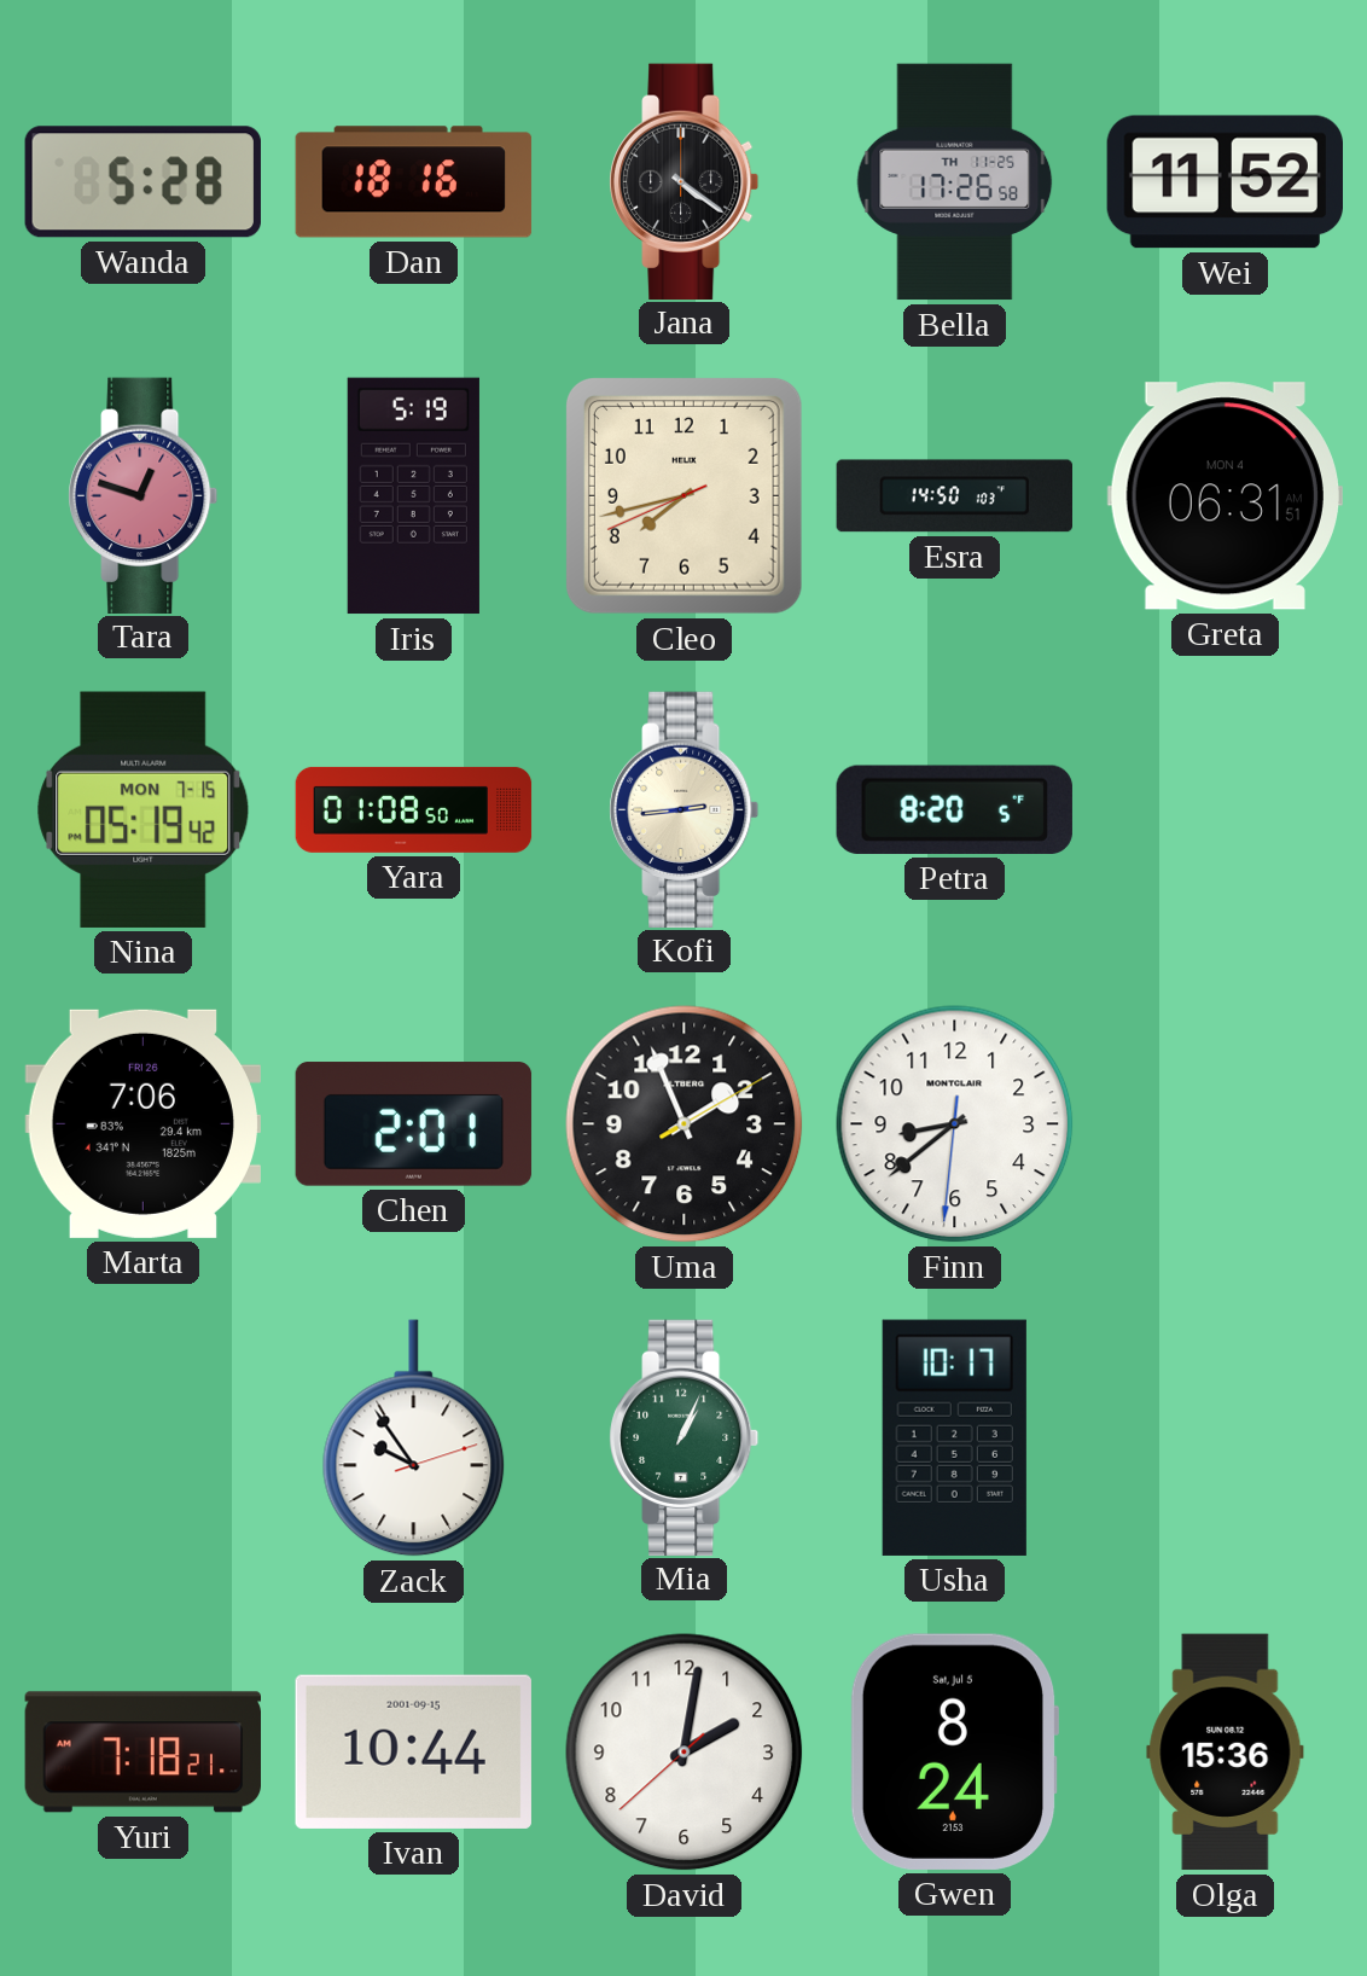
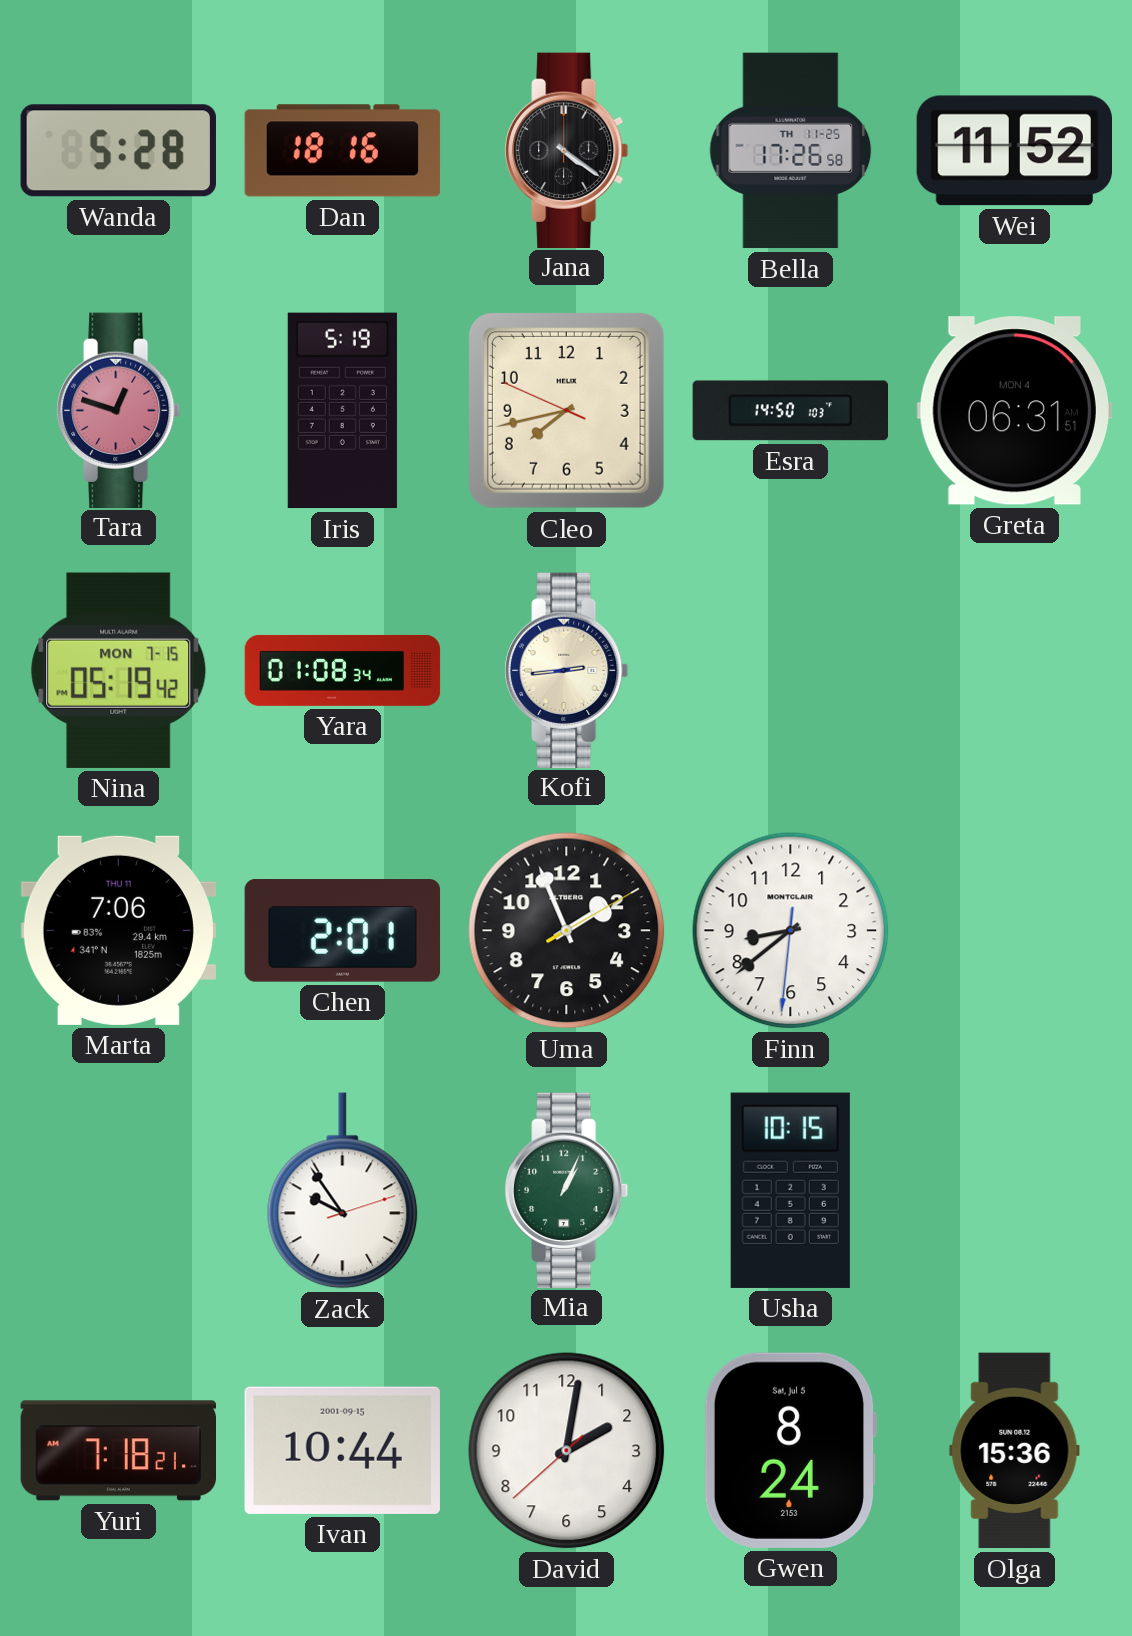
Cleo: 7:42:41 -> 7:42:49
Yara: 01:08:50 -> 01:08:34
Petra: 8:20 -> none
Marta date: FRI 26 -> THU 11
Usha: 10:17 -> 10:15
